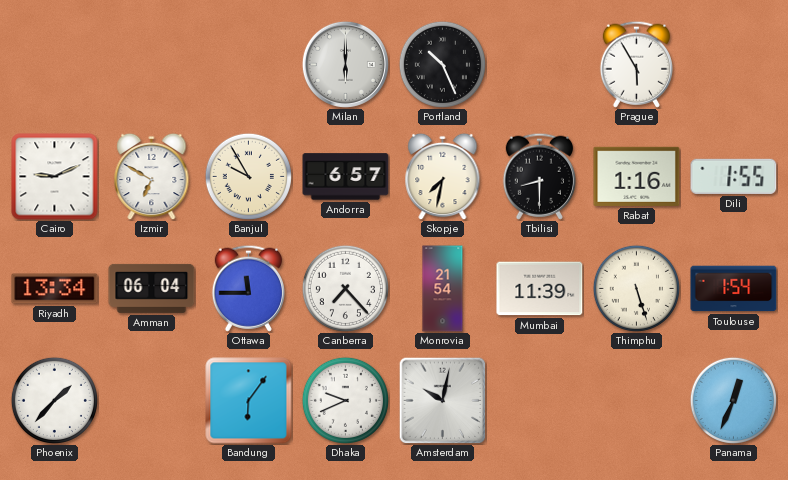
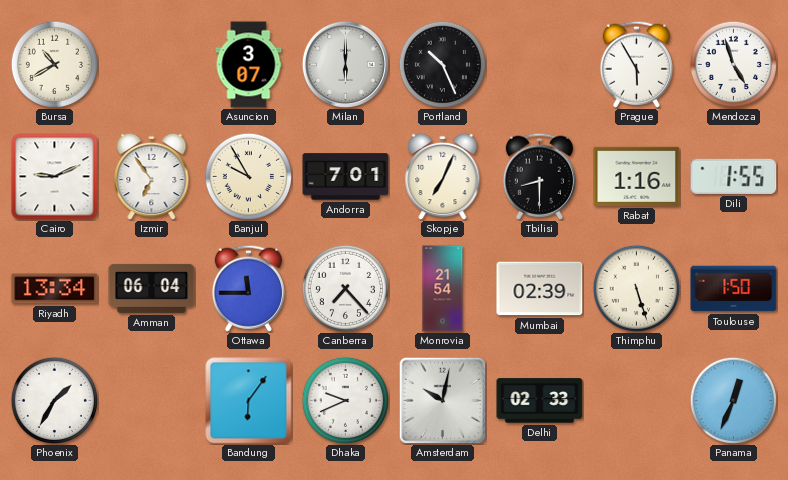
Bursa: none -> 10:40
Asuncion: none -> 3:07
Mendoza: none -> 4:57
Izmir: 6:50 -> 6:54
Andorra: 6:57 -> 7:01
Skopje: 7:32 -> 7:04
Mumbai: 11:39 -> 02:39
Toulouse: 1:54 -> 1:50
Phoenix: 1:37 -> 1:35
Delhi: none -> 02:33
